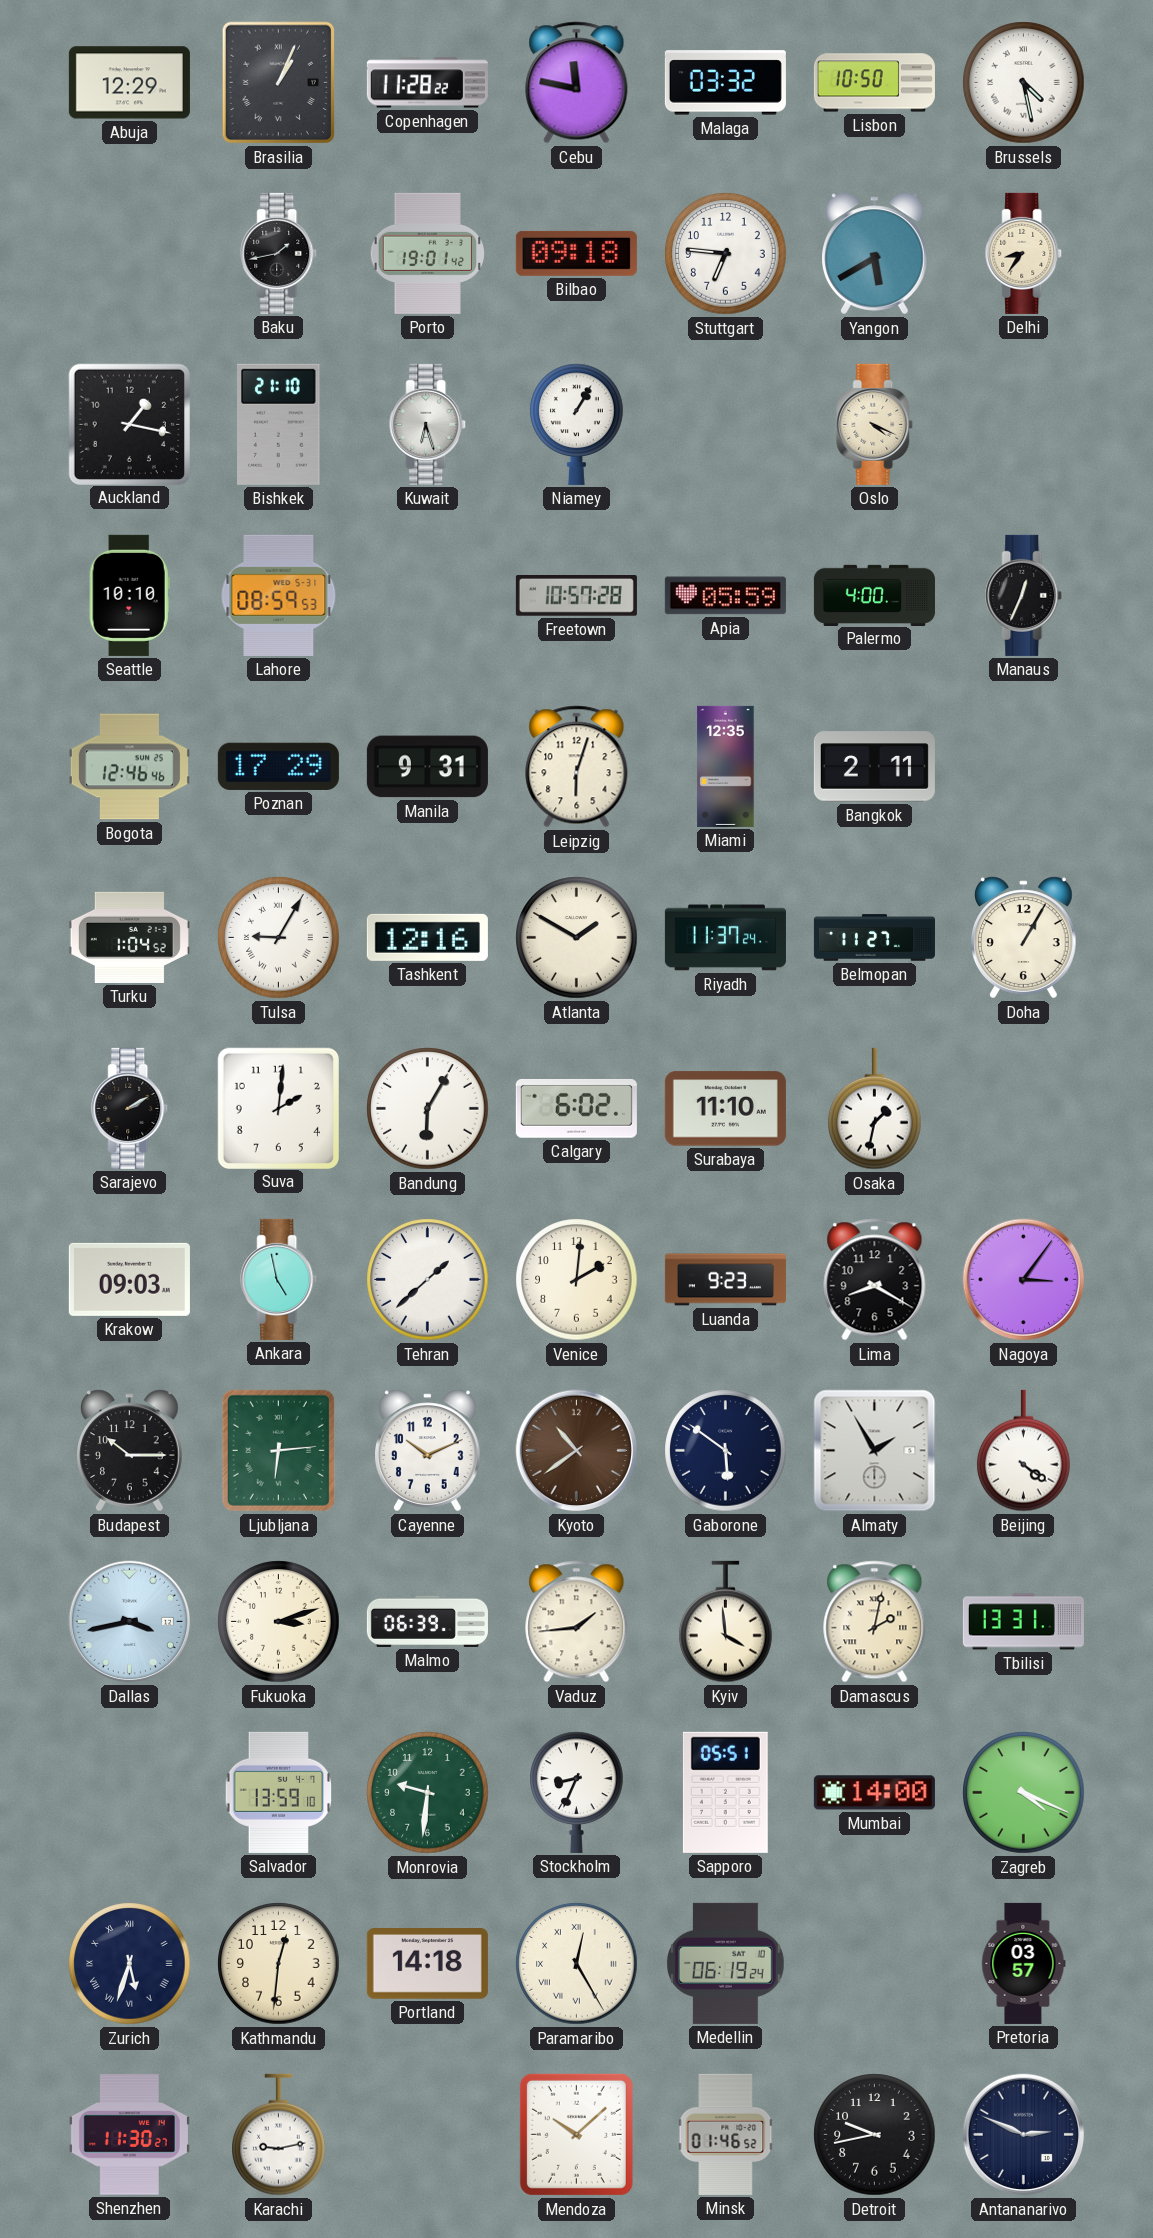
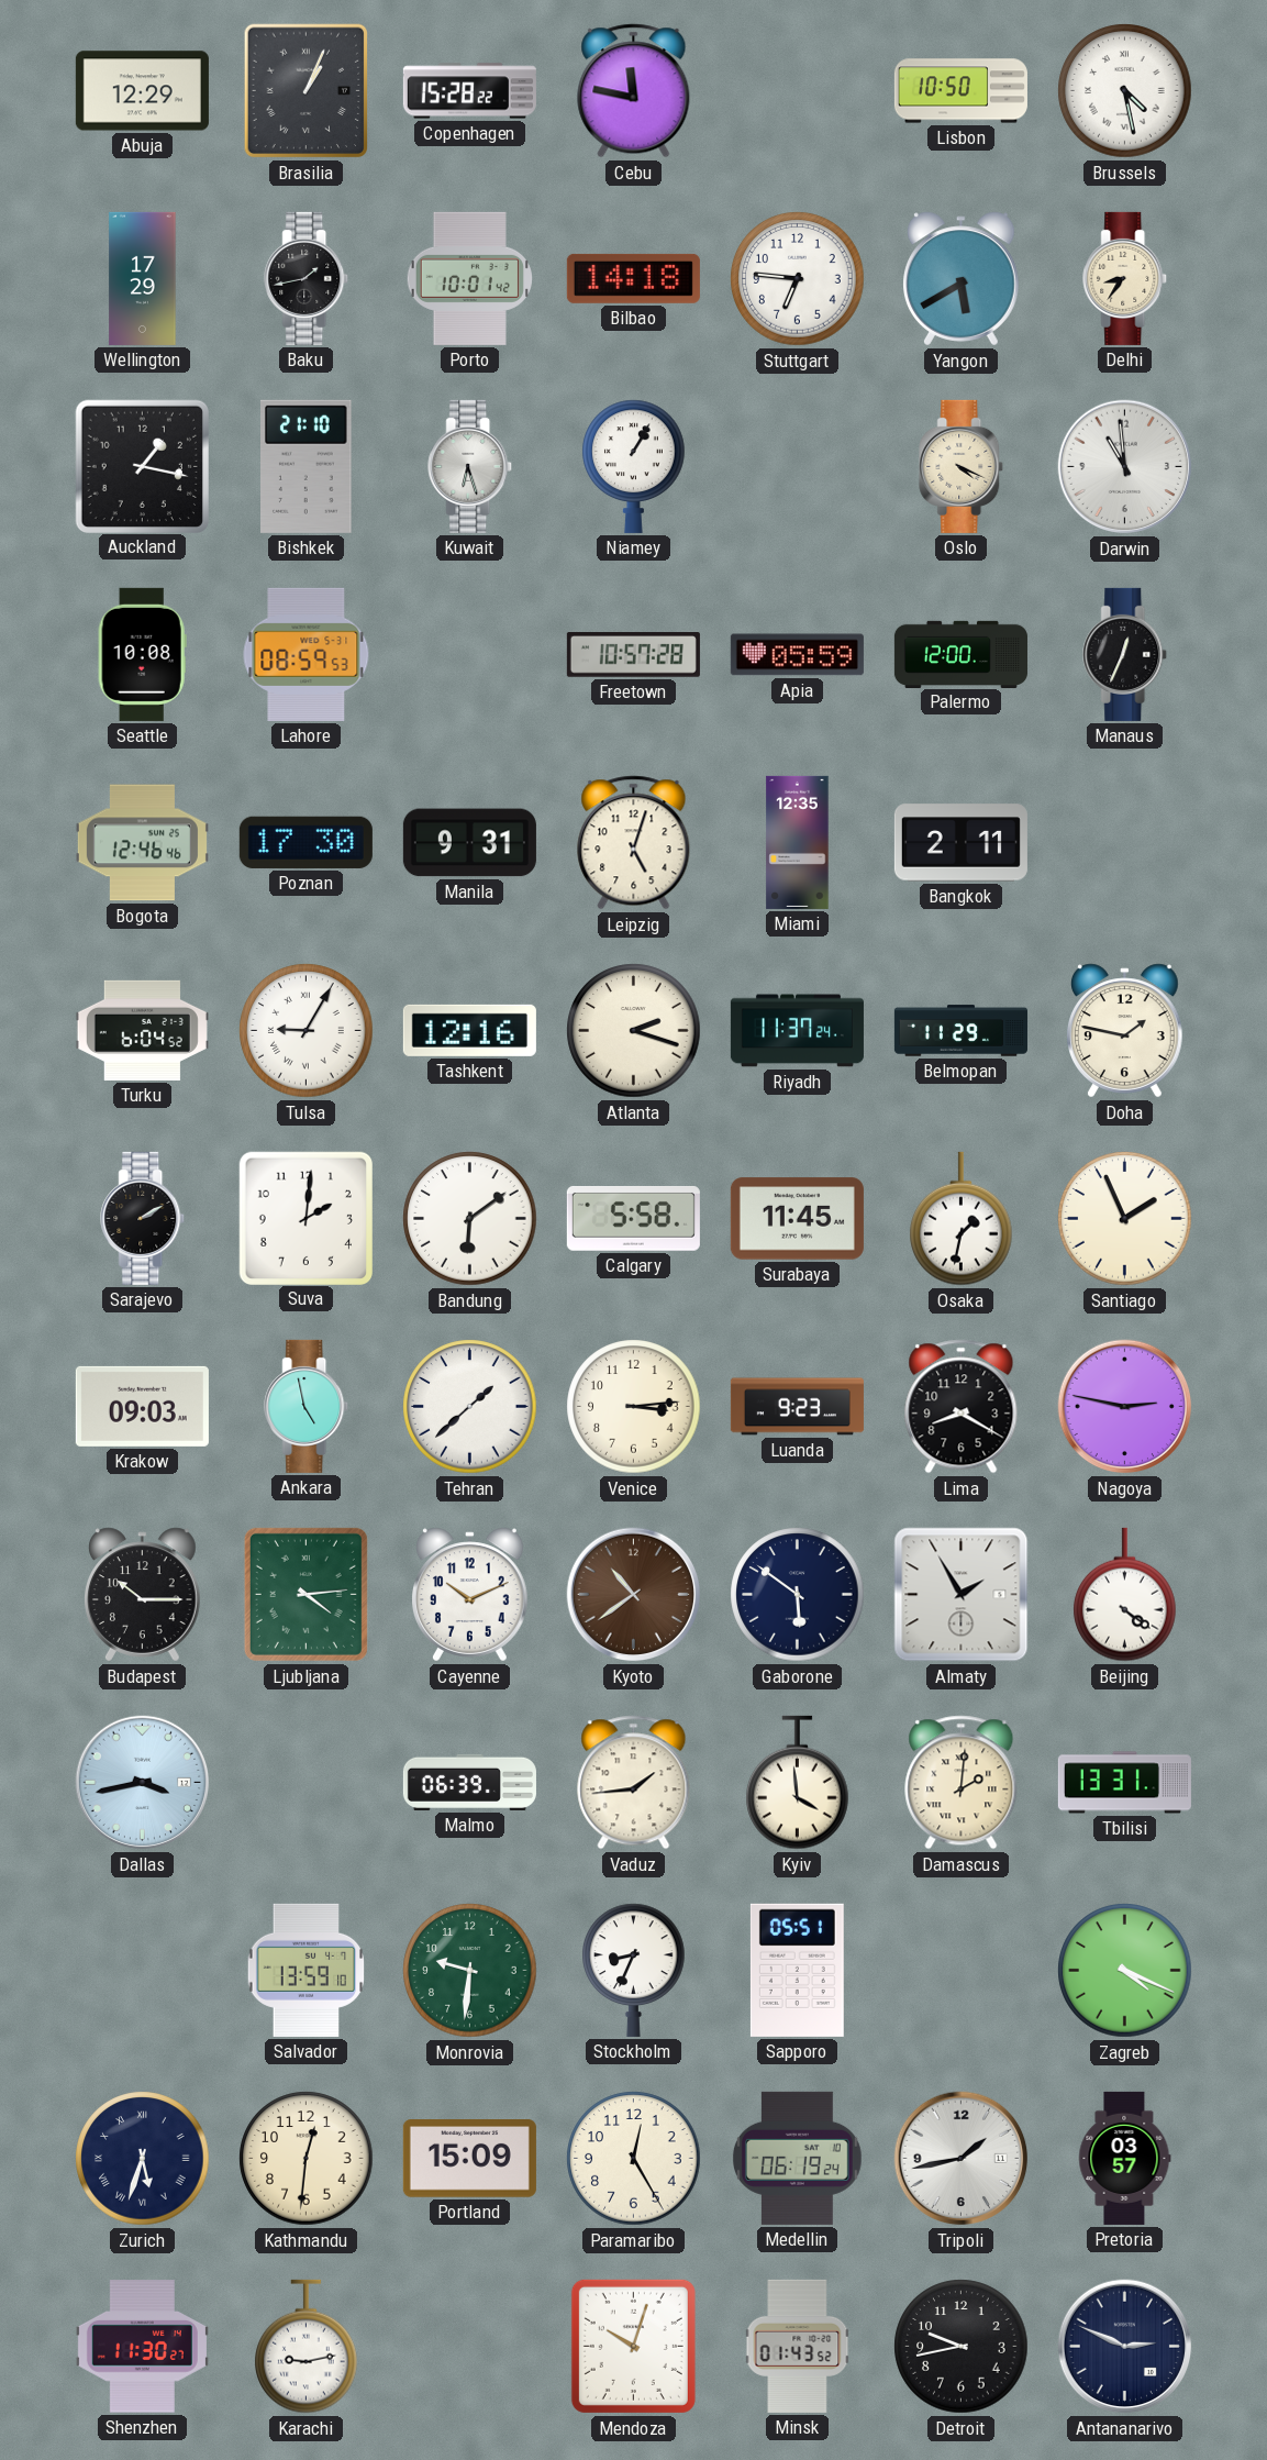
Copenhagen: 11:28 -> 15:28
Malaga: 03:32 -> none
Wellington: none -> 17:29
Porto: 19:01 -> 10:01
Bilbao: 09:18 -> 14:18
Darwin: none -> 10:59
Seattle: 10:10 -> 10:08
Palermo: 4:00 -> 12:00
Poznan: 17:29 -> 17:30
Leipzig: 6:03 -> 5:03
Turku: 1:04 -> 6:04
Atlanta: 1:50 -> 2:18
Belmopan: 11:27 -> 11:29
Doha: 1:05 -> 1:47
Bandung: 6:05 -> 6:09
Calgary: 6:02 -> 5:58
Surabaya: 11:10 -> 11:45
Santiago: none -> 1:56
Venice: 2:01 -> 3:14
Nagoya: 3:06 -> 2:47
Ljubljana: 6:14 -> 4:14
Fukuoka: 3:12 -> none
Damascus: 2:02 -> 2:01
Mumbai: 14:00 -> none
Portland: 14:18 -> 15:09
Paramaribo numerals: Roman -> Arabic
Tripoli: none -> 1:43
Mendoza: 10:08 -> 10:03
Minsk: 01:46 -> 01:43
